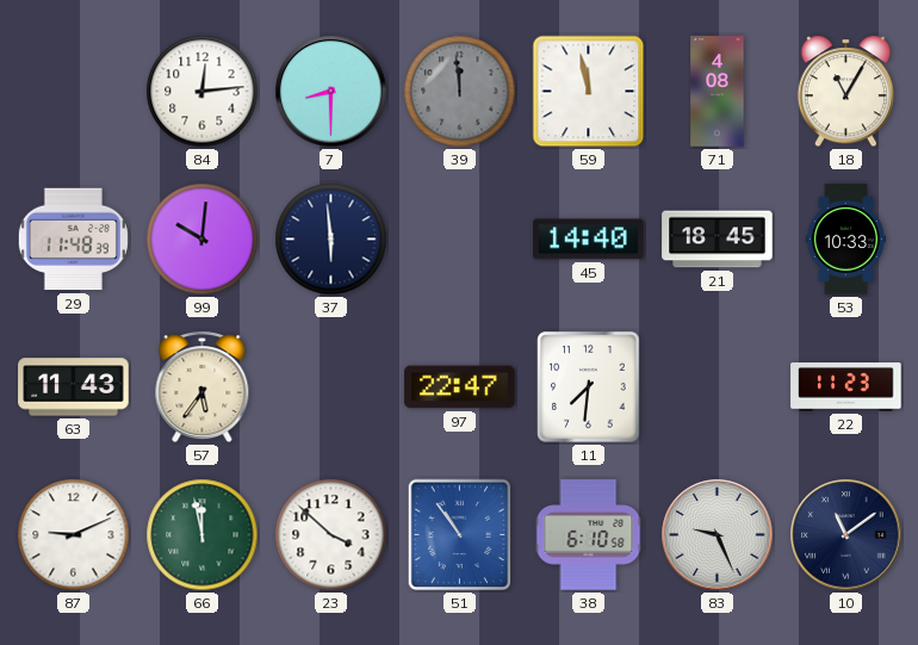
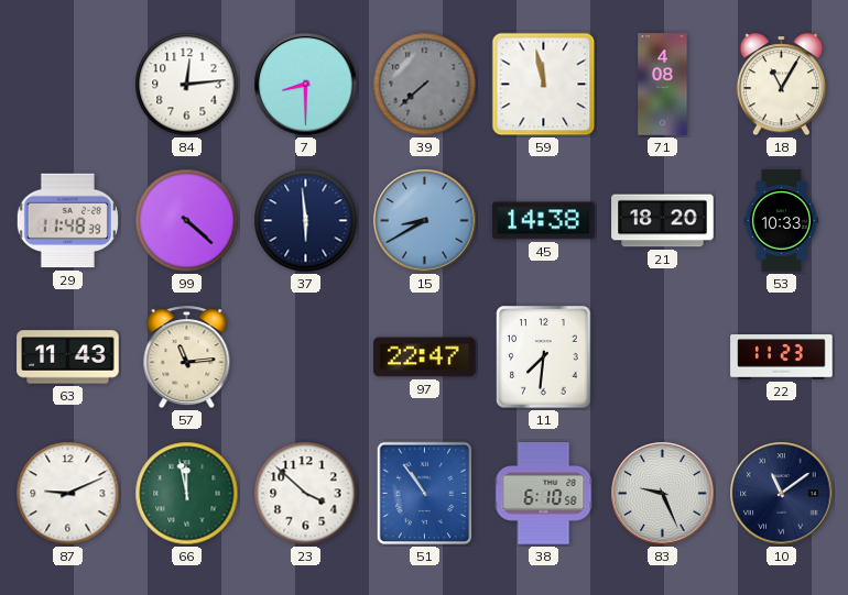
39: 11:59 -> 7:38
99: 10:01 -> 4:22
15: none -> 8:40
45: 14:40 -> 14:38
21: 18:45 -> 18:20
57: 5:36 -> 11:14
